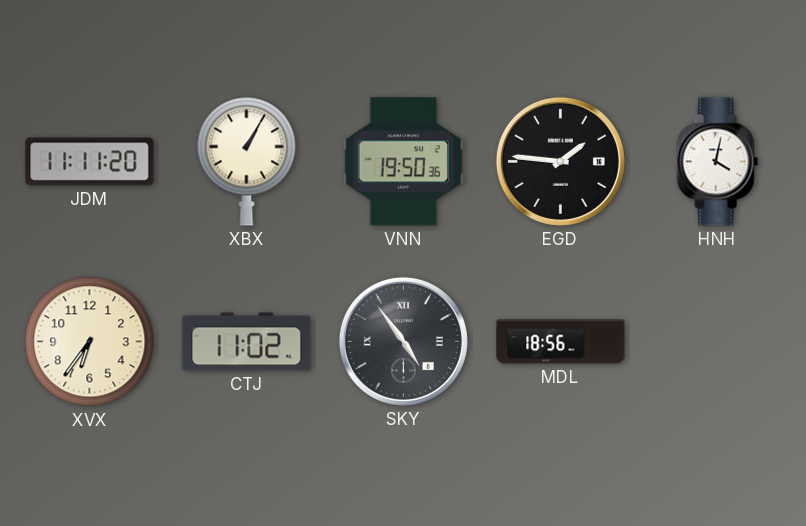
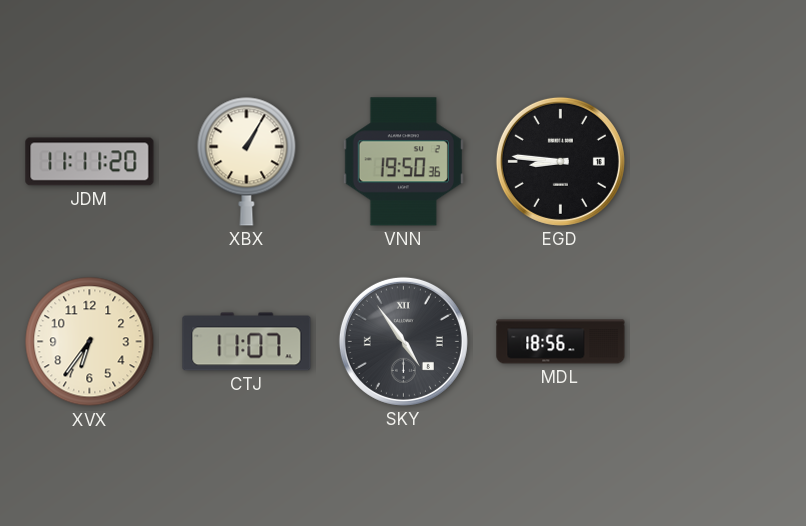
EGD: 1:46 -> 8:46
HNH: 4:02 -> none
CTJ: 11:02 -> 11:07
